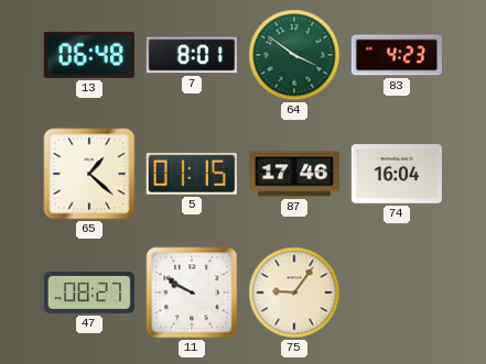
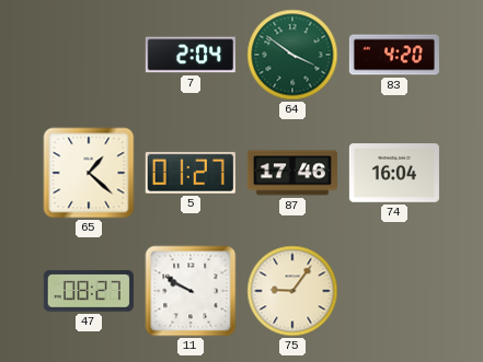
13: 06:48 -> none
7: 8:01 -> 2:04
83: 4:23 -> 4:20
5: 01:15 -> 01:27
